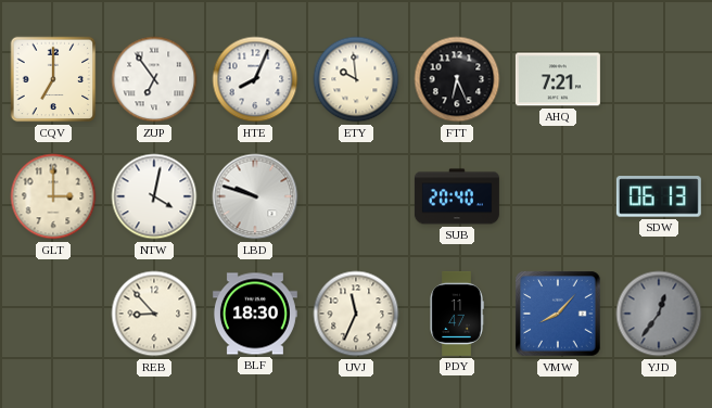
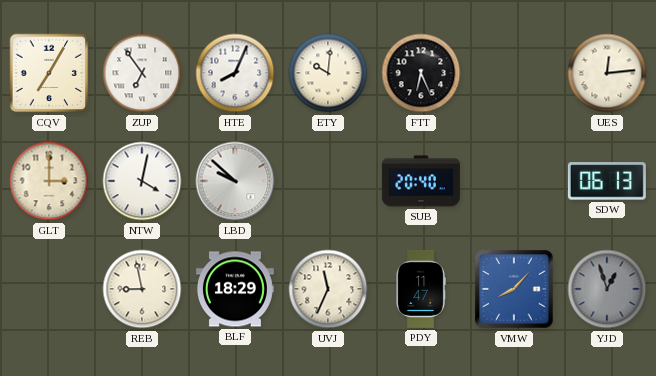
CQV: 7:00 -> 7:05
ETY: 9:59 -> 10:01
AHQ: 7:21 -> none
UES: none -> 12:14
LBD: 9:48 -> 9:52
REB: 8:53 -> 8:58
BLF: 18:30 -> 18:29
YJD: 12:36 -> 12:57
